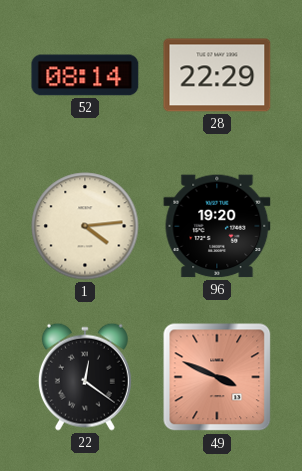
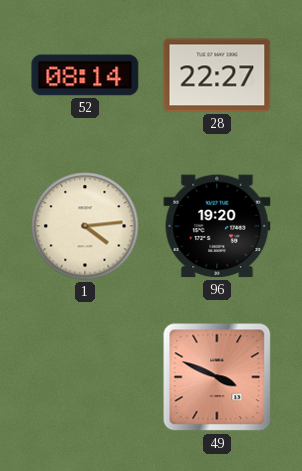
28: 22:29 -> 22:27
22: 12:21 -> none
